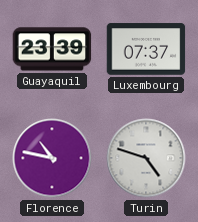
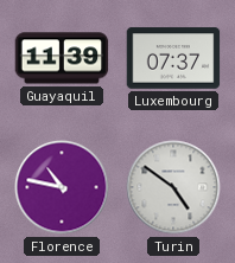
Guayaquil: 23:39 -> 11:39
Turin: 4:48 -> 4:51
